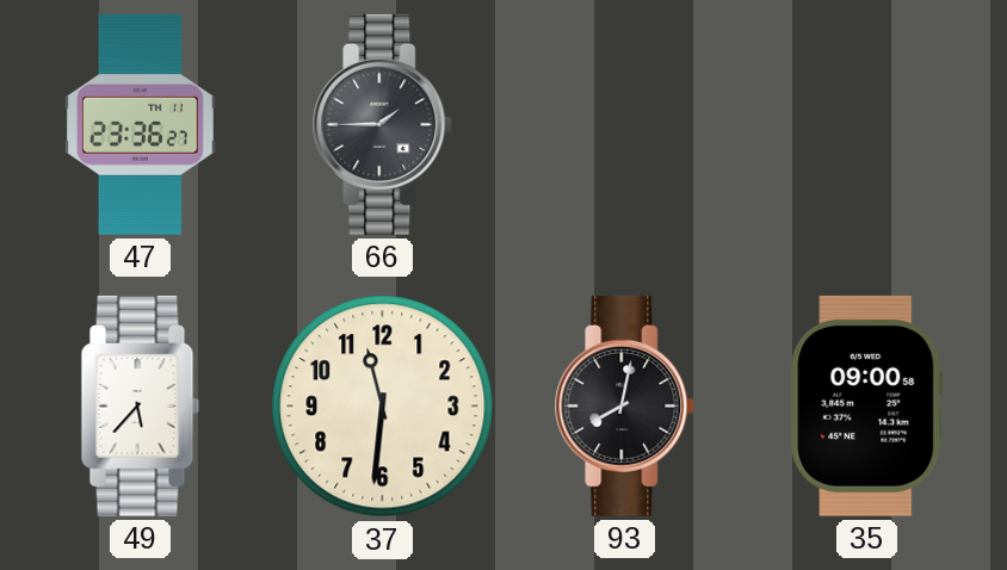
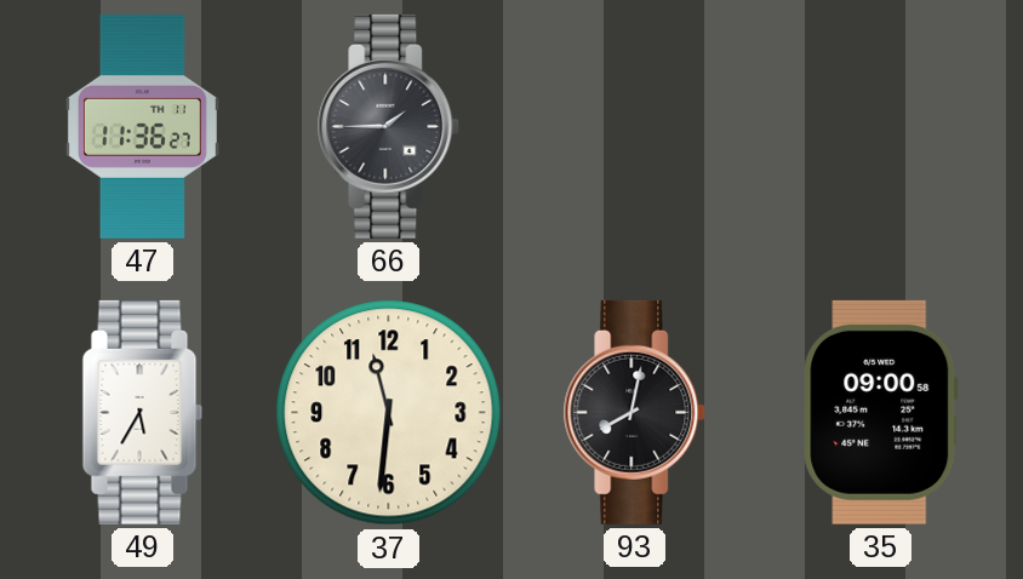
47: 23:36 -> 11:36
49: 5:37 -> 5:35
